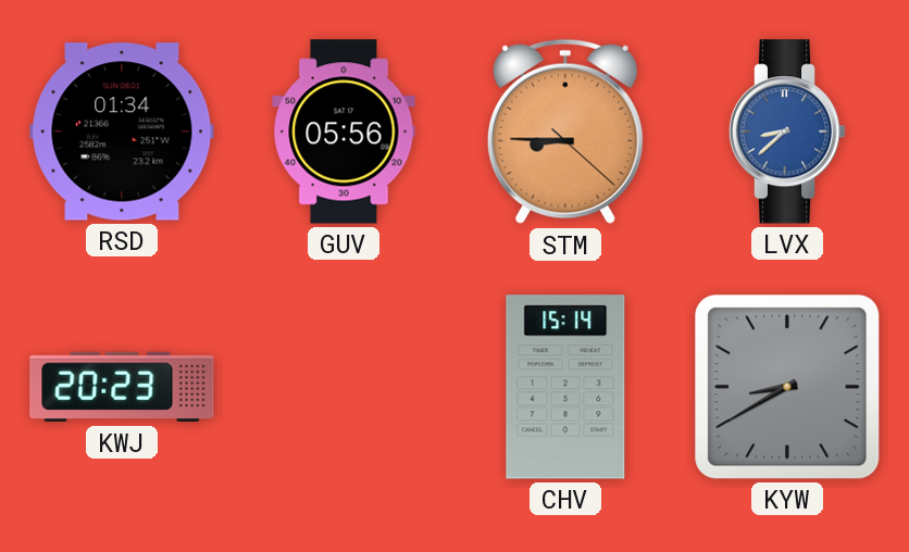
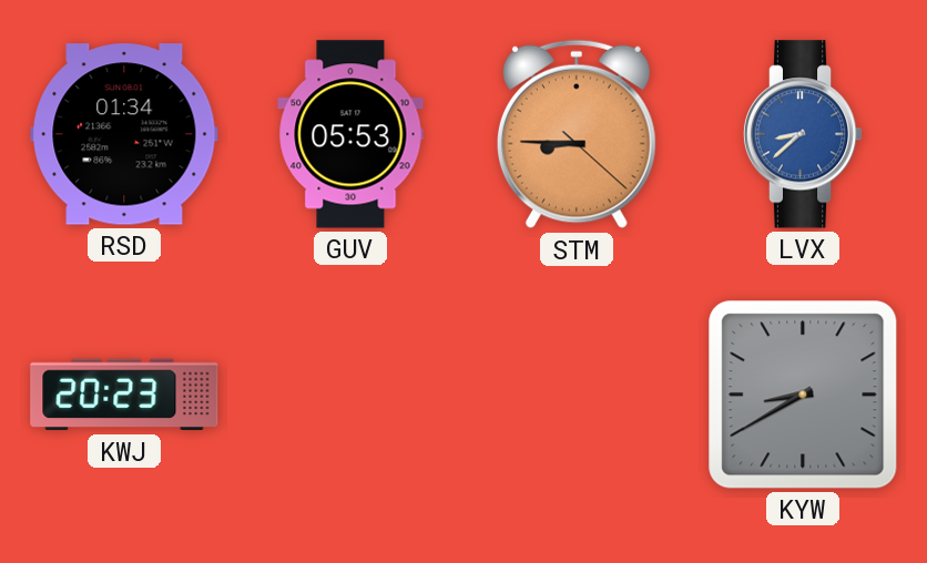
GUV: 05:56 -> 05:53
CHV: 15:14 -> none
